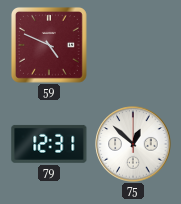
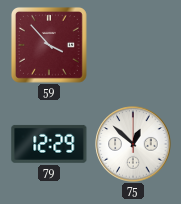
59: 4:49 -> 3:53
79: 12:31 -> 12:29
